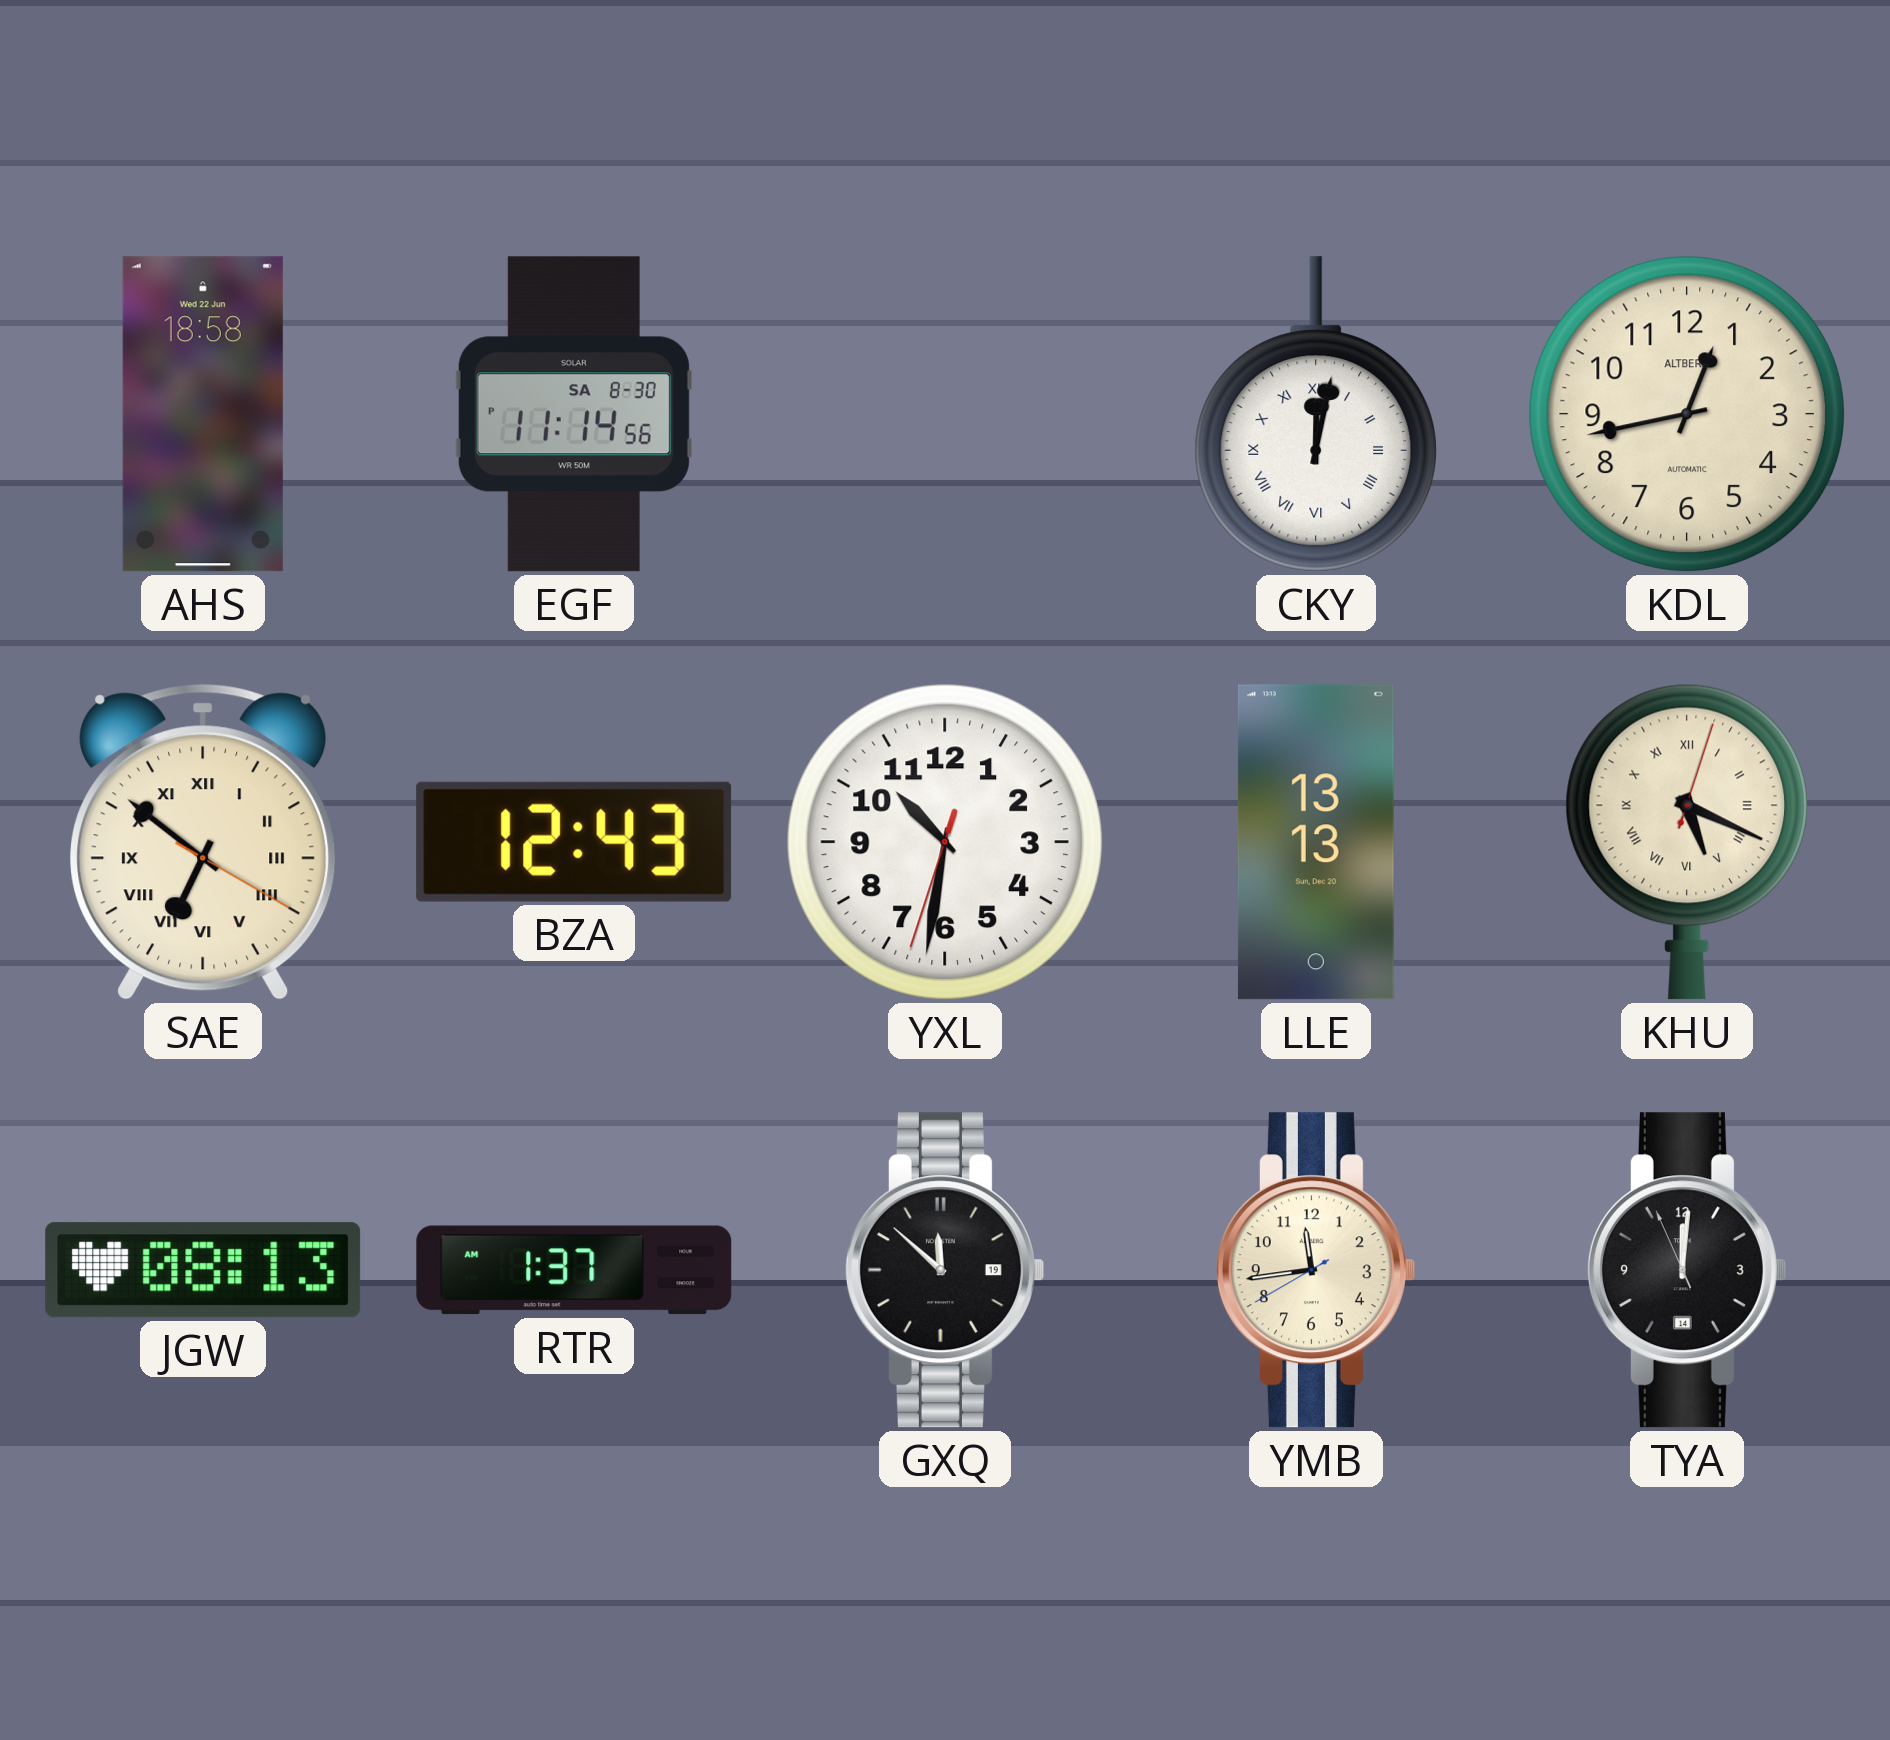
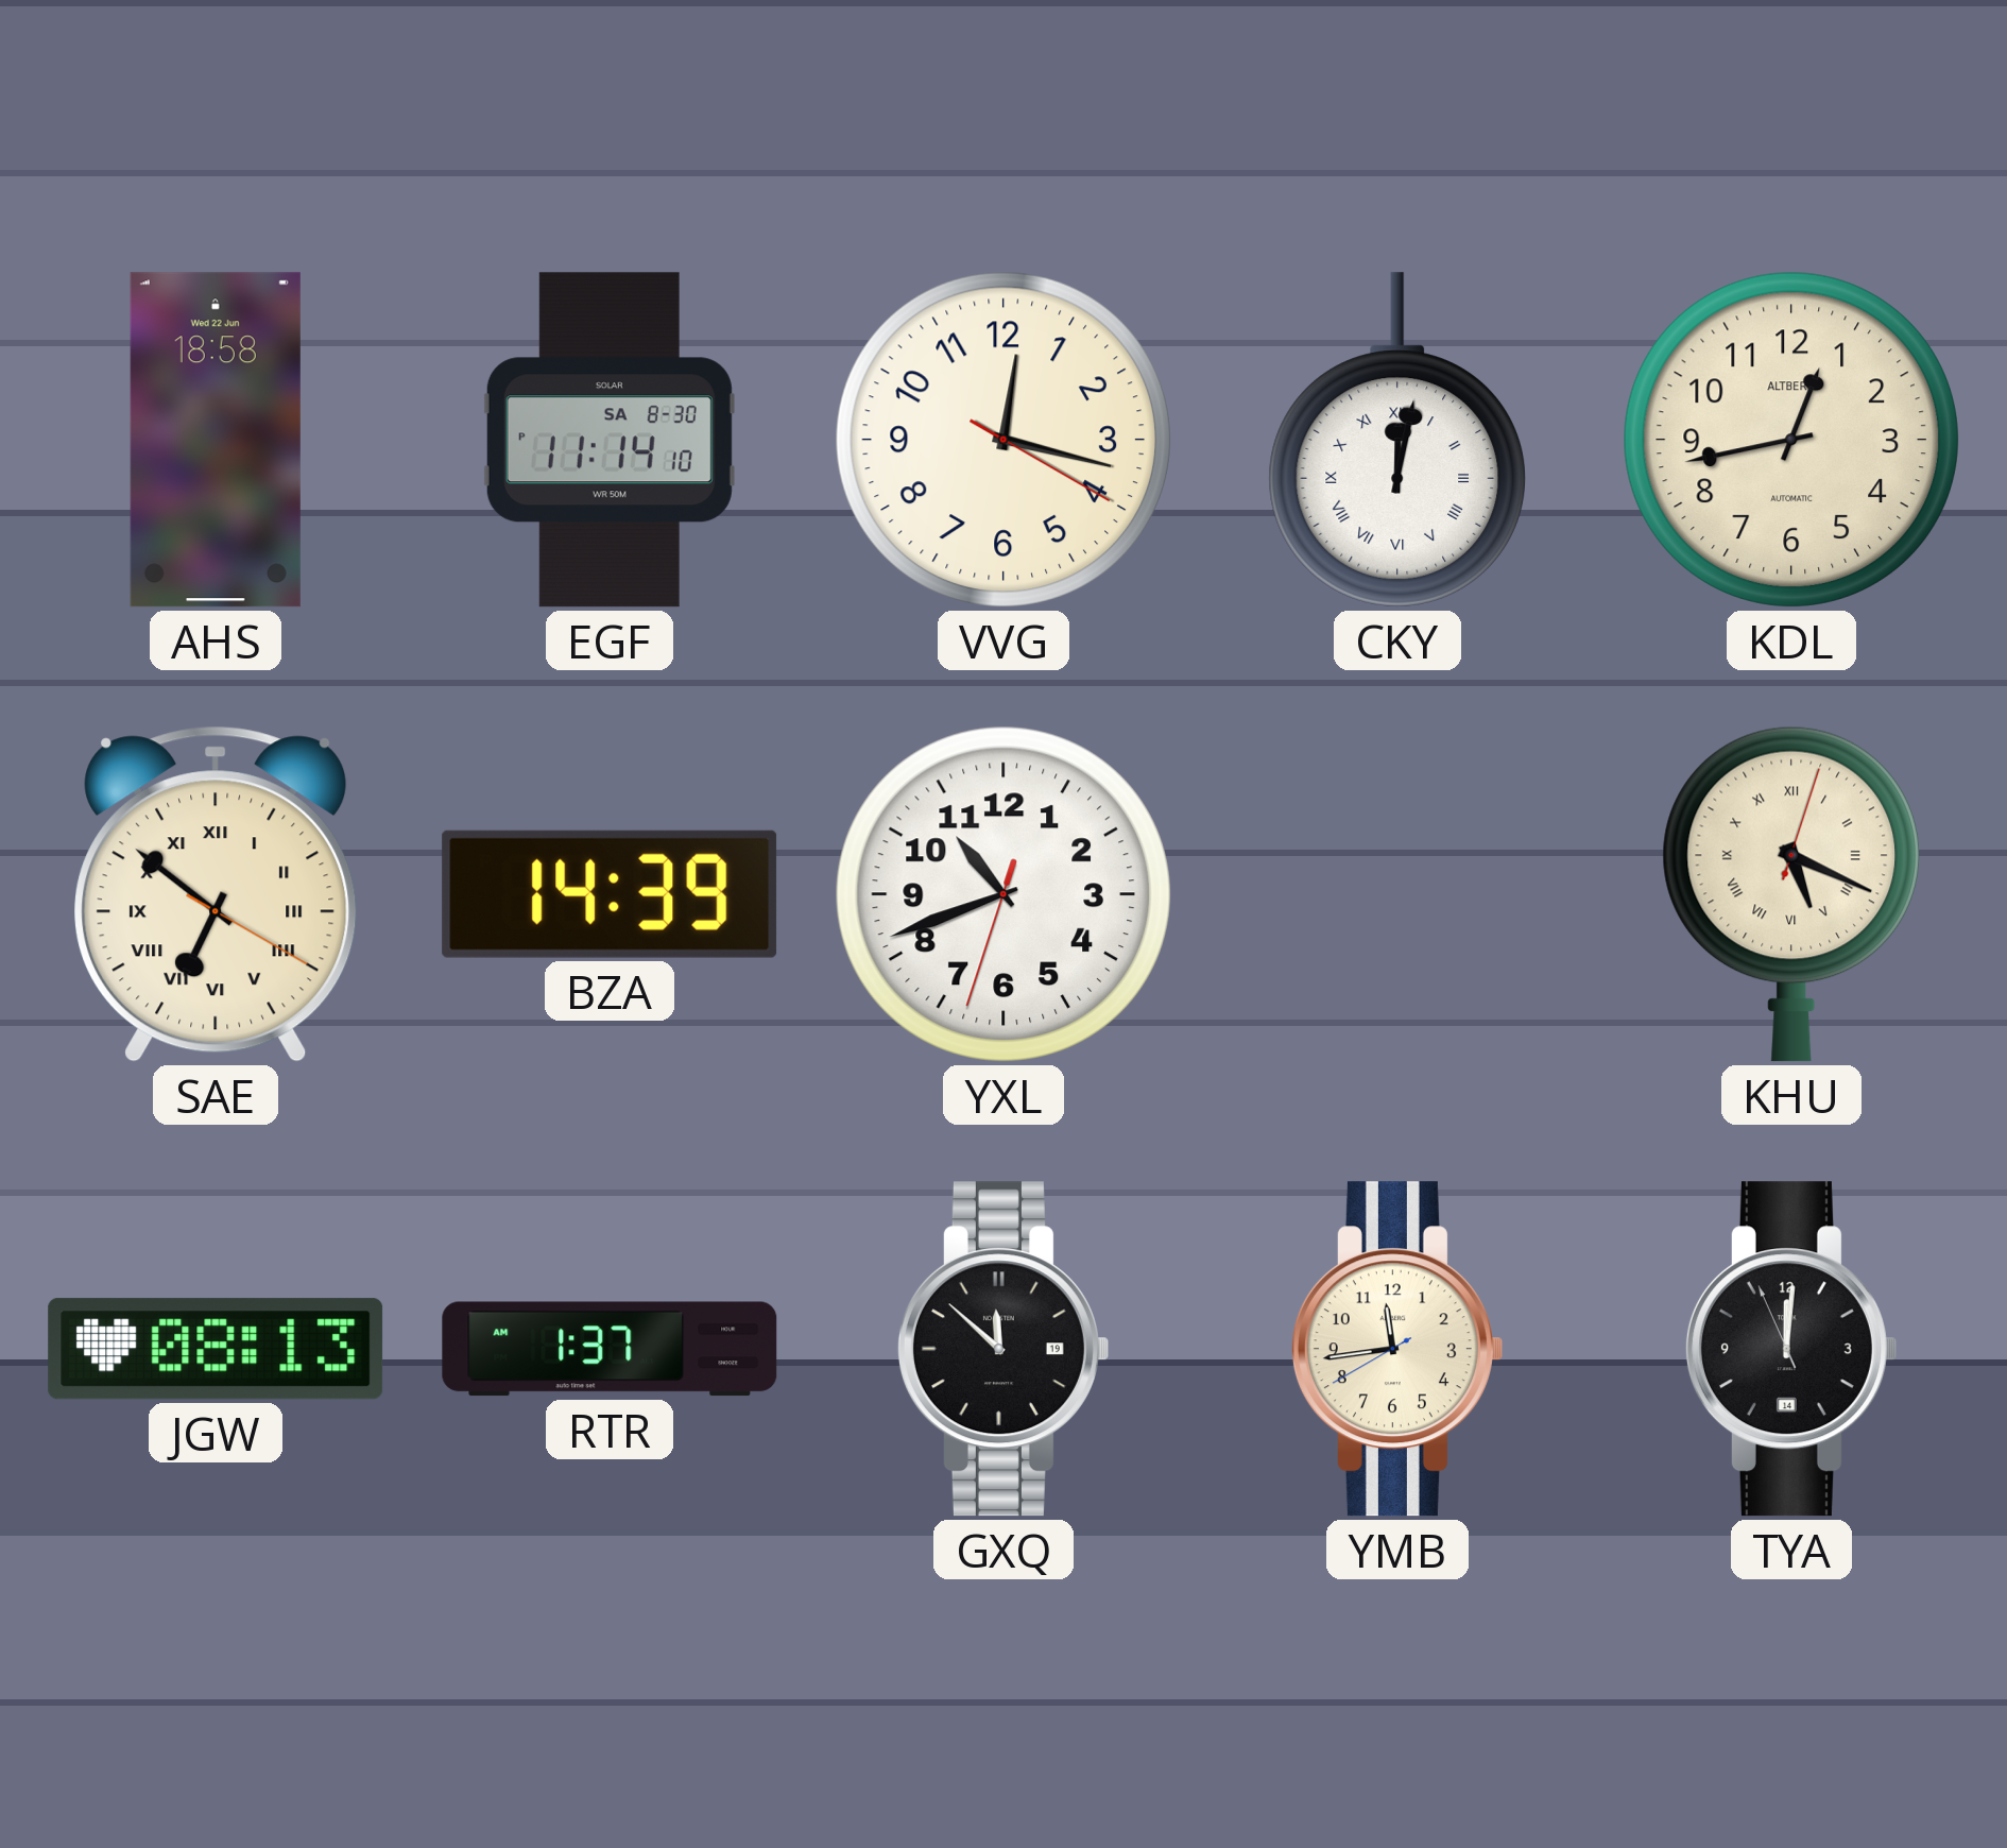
EGF: 11:14:56 PM -> 11:14:10 PM
VVG: none -> 12:17
BZA: 12:43 -> 14:39
YXL: 10:31 -> 10:41
LLE: 13:13 -> none
